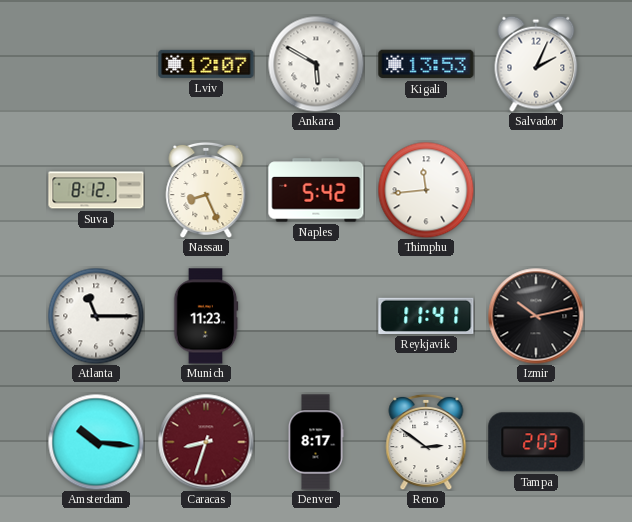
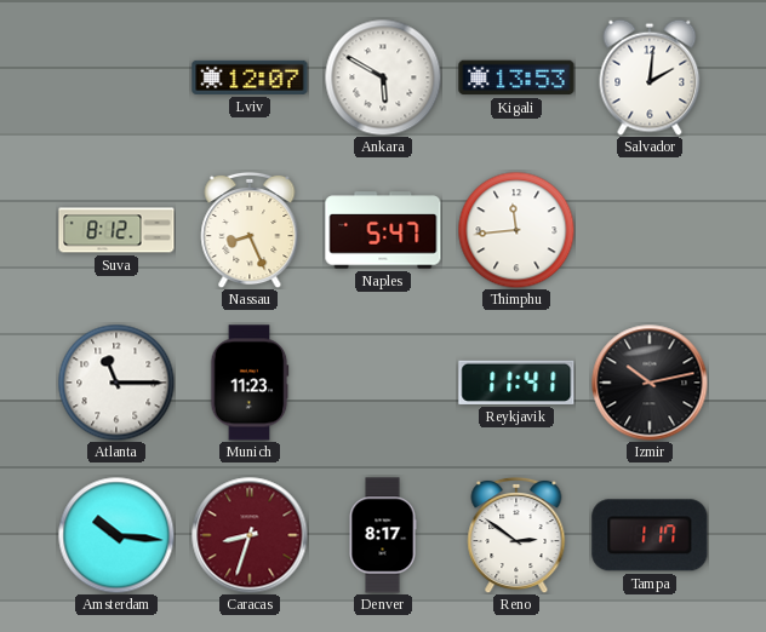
Salvador: 2:04 -> 2:01
Naples: 5:42 -> 5:47
Tampa: 2:03 -> 1:17
